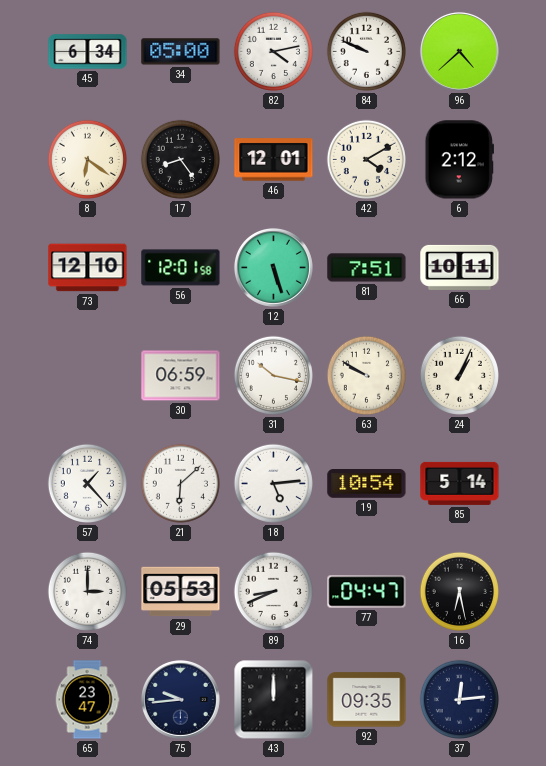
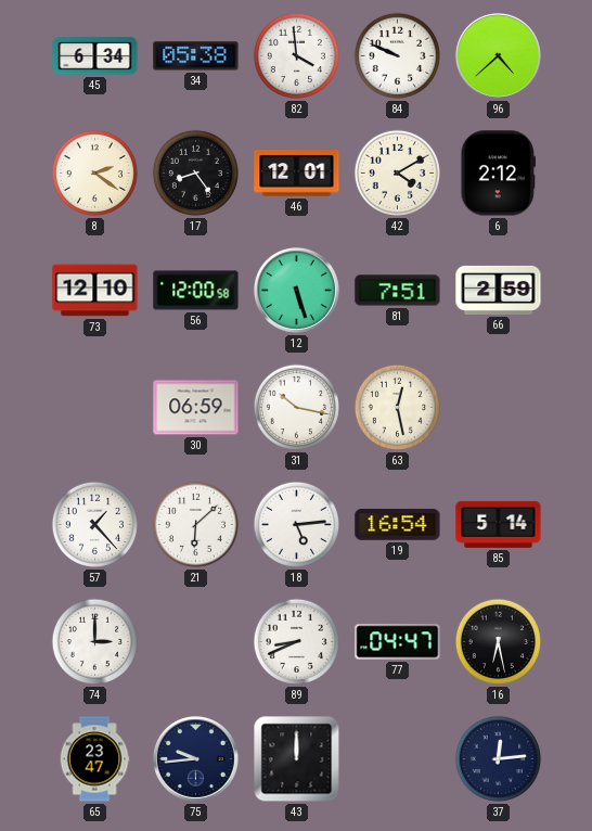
34: 05:00 -> 05:38
82: 4:13 -> 3:59
8: 6:21 -> 2:21
56: 12:01 -> 12:00
66: 10:11 -> 2:59
63: 9:50 -> 12:28
24: 1:04 -> none
19: 10:54 -> 16:54
29: 05:53 -> none
92: 09:35 -> none
